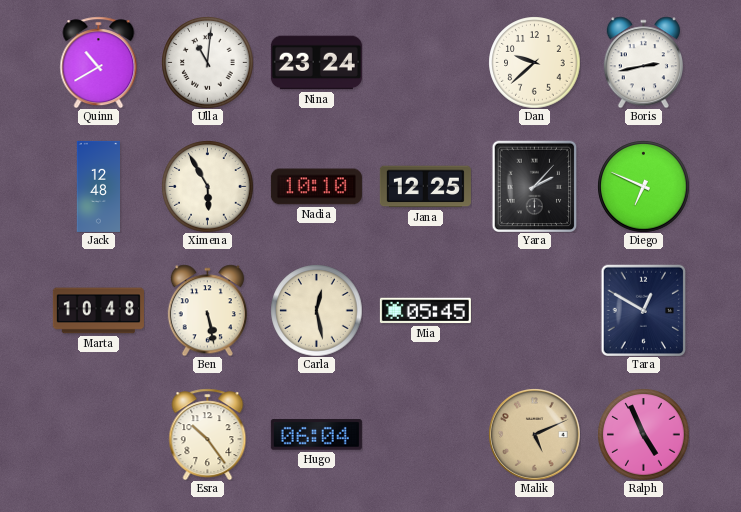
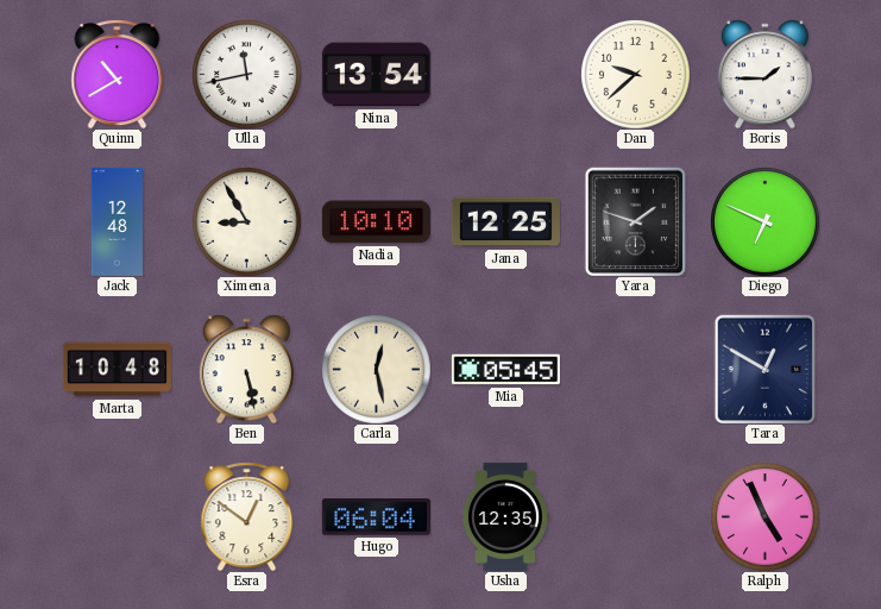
Ulla: 11:01 -> 11:43
Nina: 23:24 -> 13:54
Boris: 2:43 -> 1:45
Ximena: 5:55 -> 8:55
Yara: 2:07 -> 1:48
Esra: 10:24 -> 12:51
Usha: none -> 12:35
Malik: 5:11 -> none
